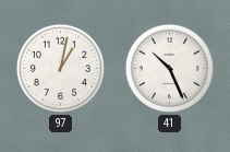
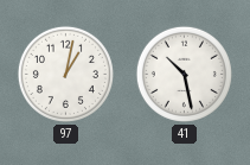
41: 10:26 -> 10:28
